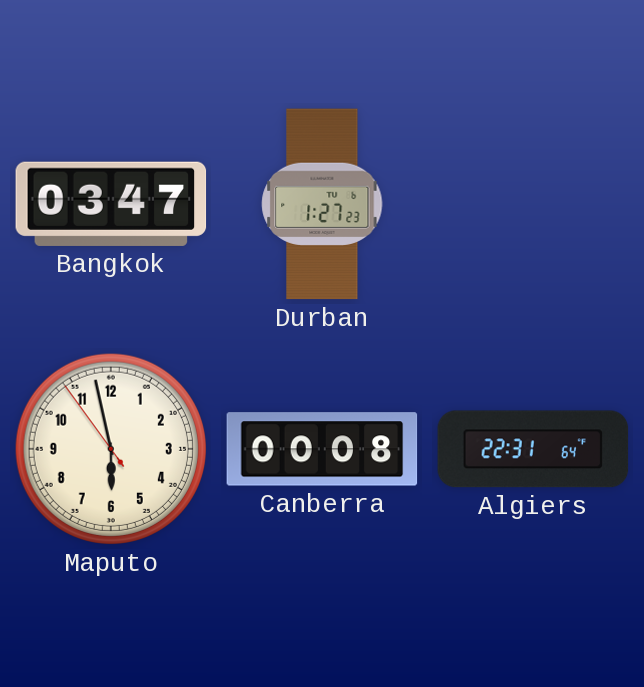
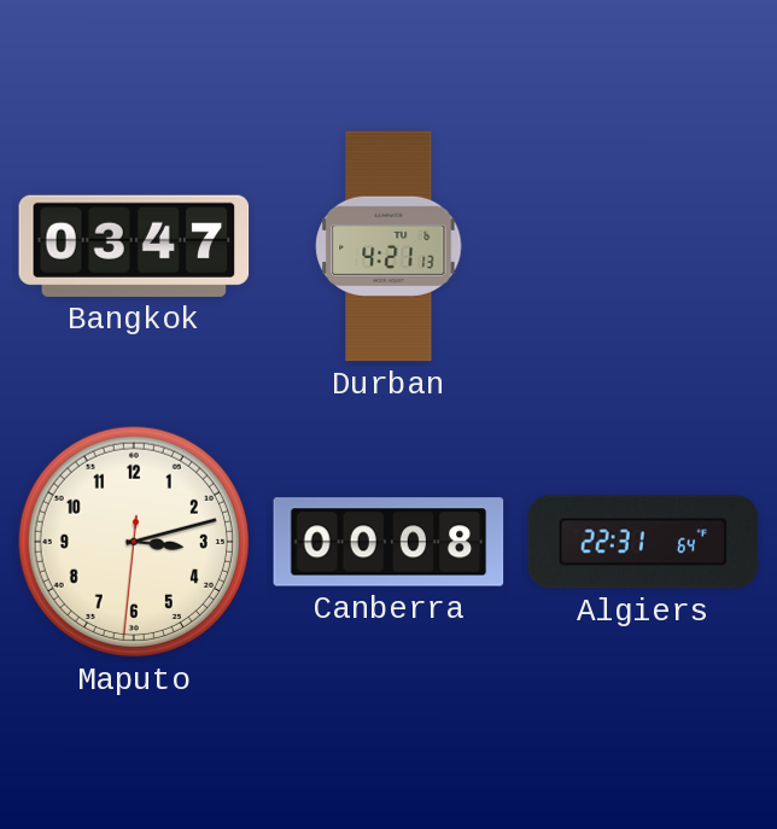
Durban: 1:27 -> 4:21
Maputo: 5:57 -> 3:12
